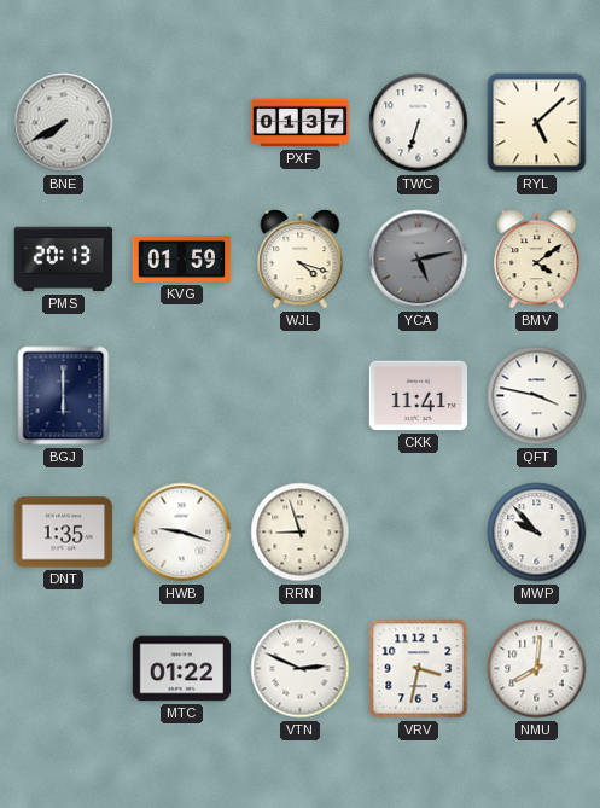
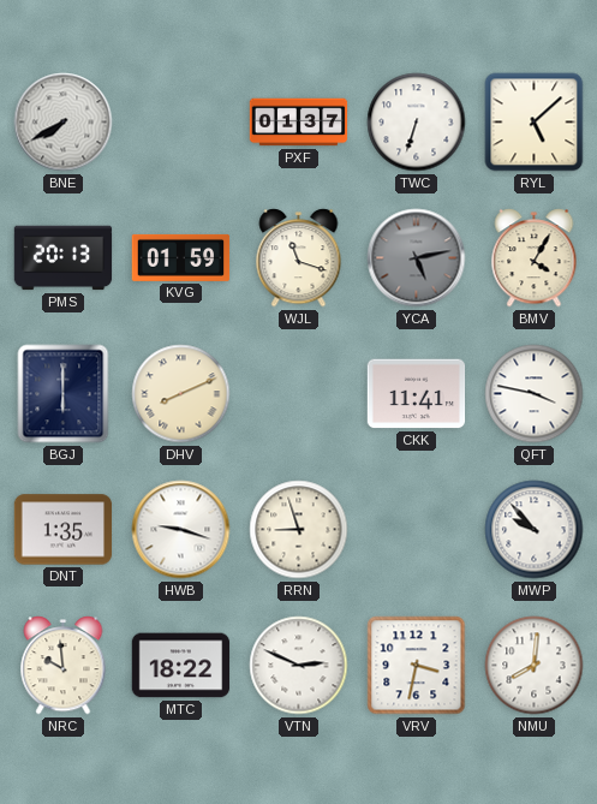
WJL: 4:18 -> 11:18
BMV: 4:09 -> 4:05
DHV: none -> 8:11
NRC: none -> 9:59
MTC: 01:22 -> 18:22
